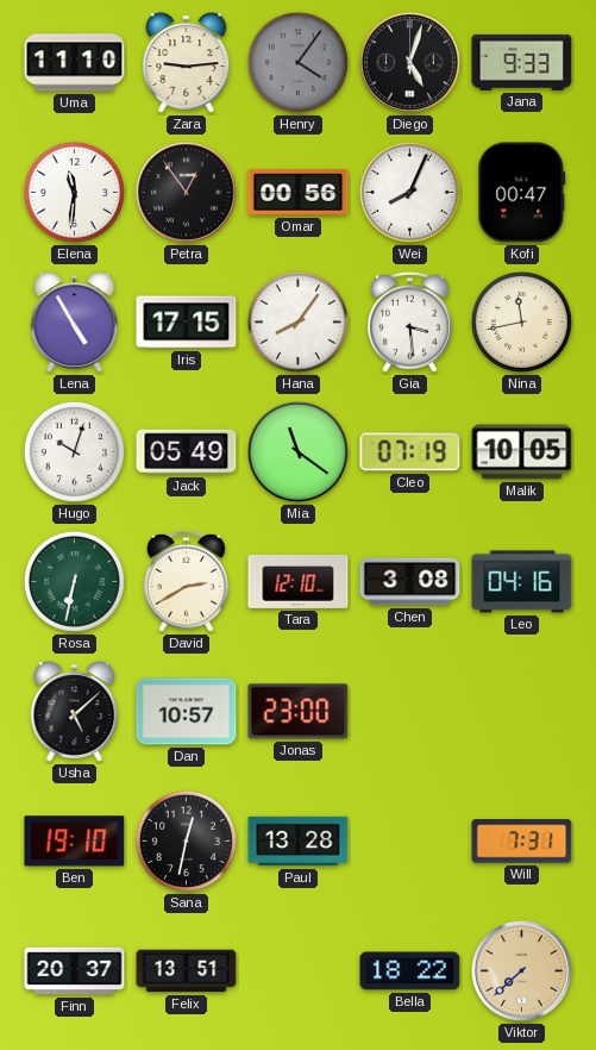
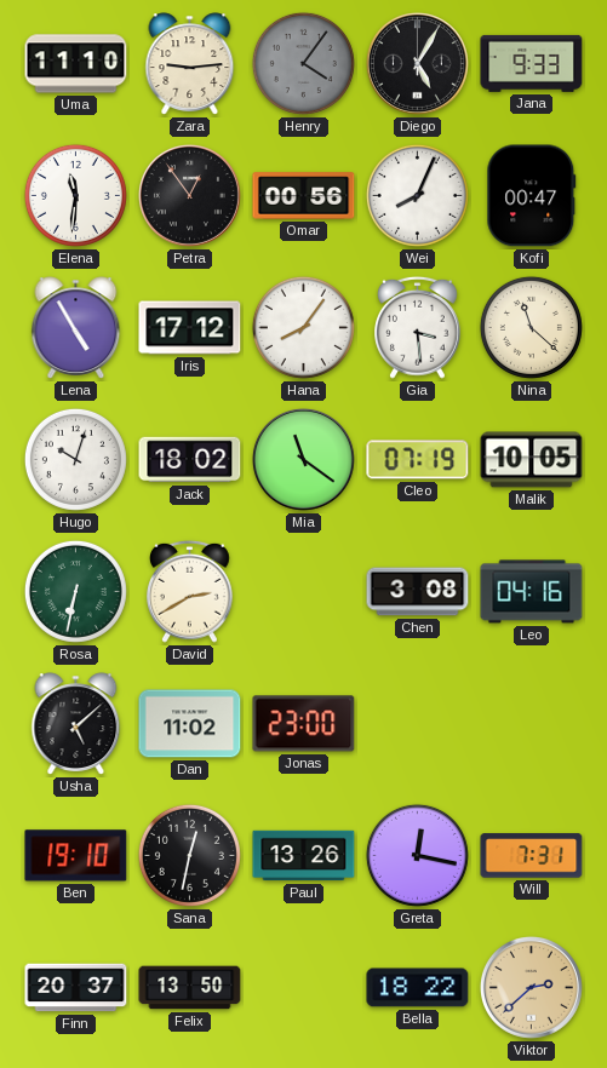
Diego: 5:03 -> 5:05
Iris: 17:15 -> 17:12
Nina: 11:43 -> 11:22
Jack: 05:49 -> 18:02
Tara: 12:10 -> none
Dan: 10:57 -> 11:02
Paul: 13:28 -> 13:26
Greta: none -> 12:17
Felix: 13:51 -> 13:50
Viktor: 7:38 -> 2:38
